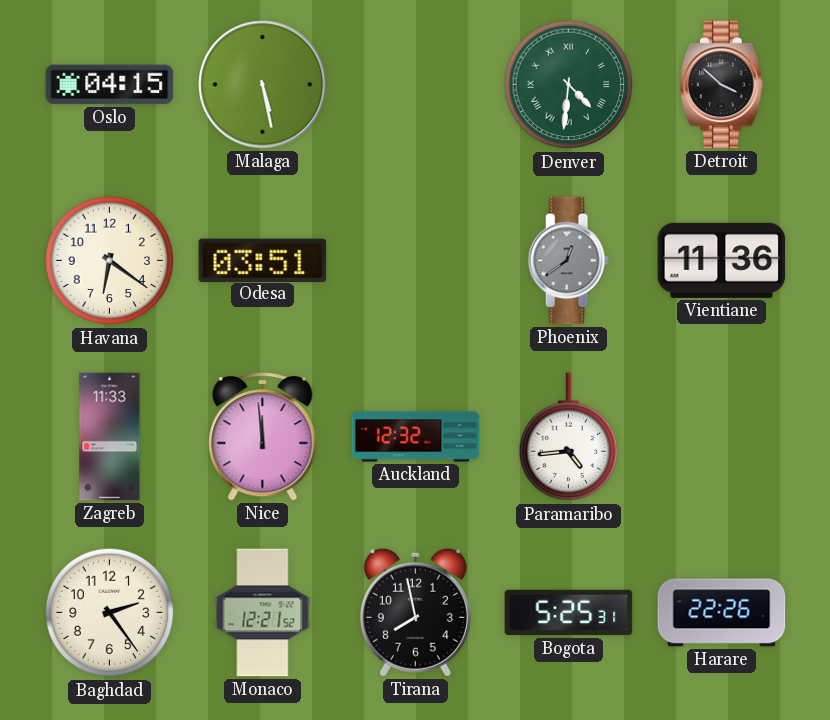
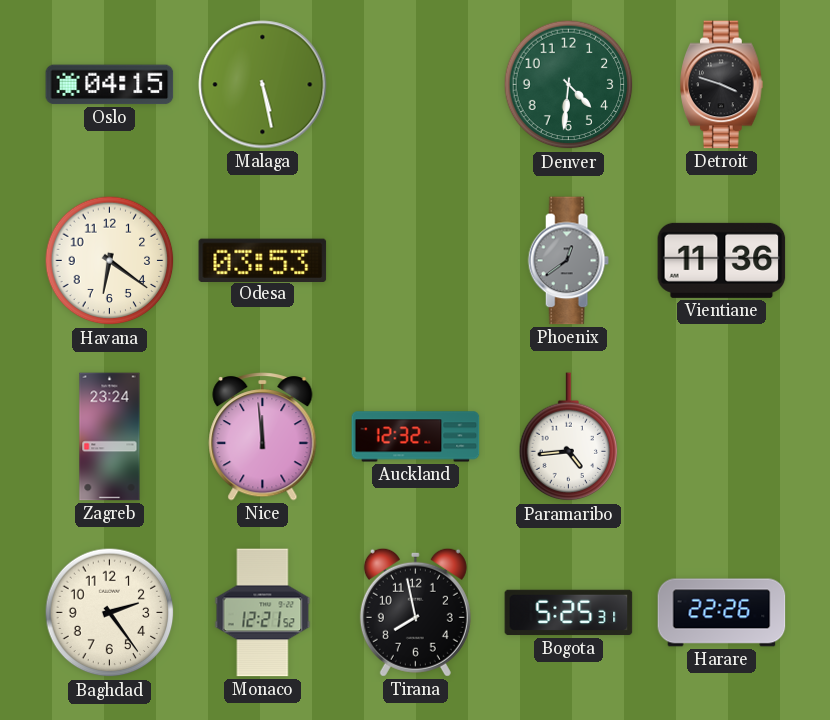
Denver numerals: Roman -> Arabic
Detroit: 3:52 -> 3:48
Odesa: 03:51 -> 03:53
Zagreb: 11:33 -> 23:24
